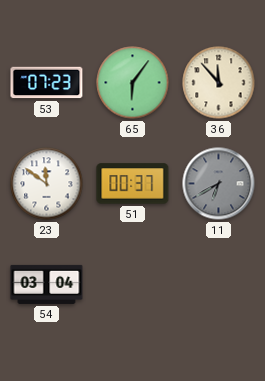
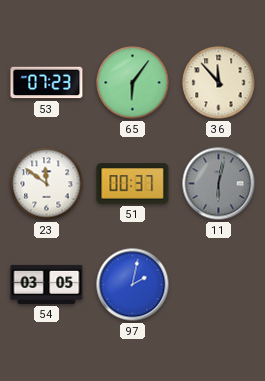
11: 6:40 -> 6:02
54: 03:04 -> 03:05
97: none -> 2:02
